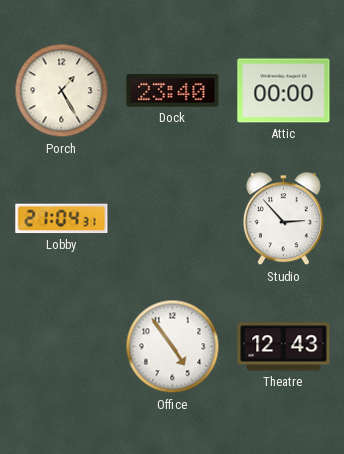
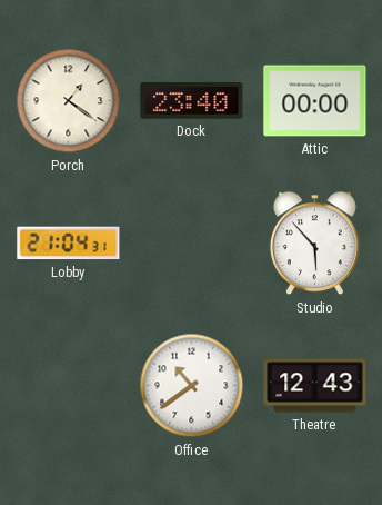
Porch: 1:25 -> 1:21
Studio: 2:53 -> 5:53
Office: 4:54 -> 10:39
